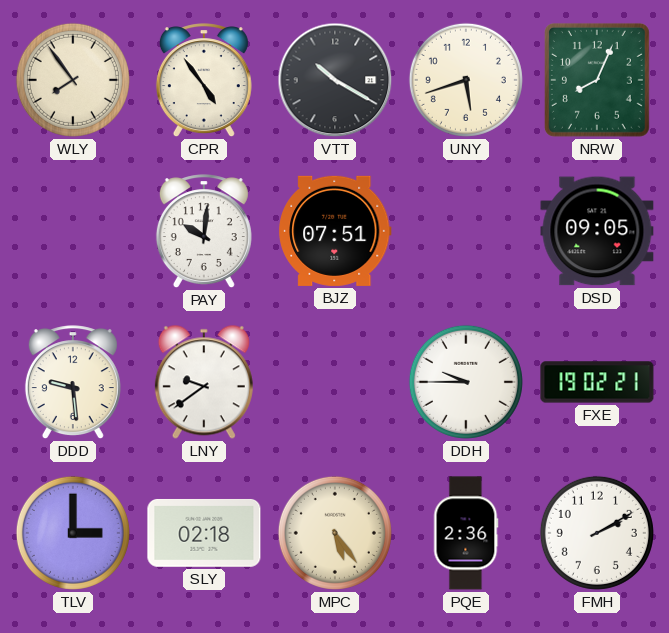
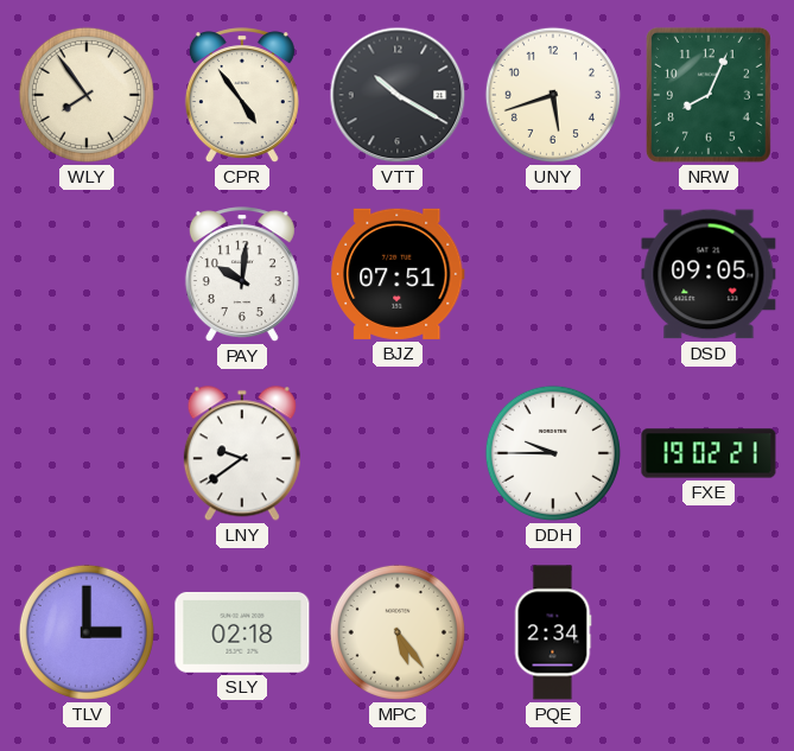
DDD: 9:29 -> none
PQE: 2:36 -> 2:34
FMH: 2:10 -> none
